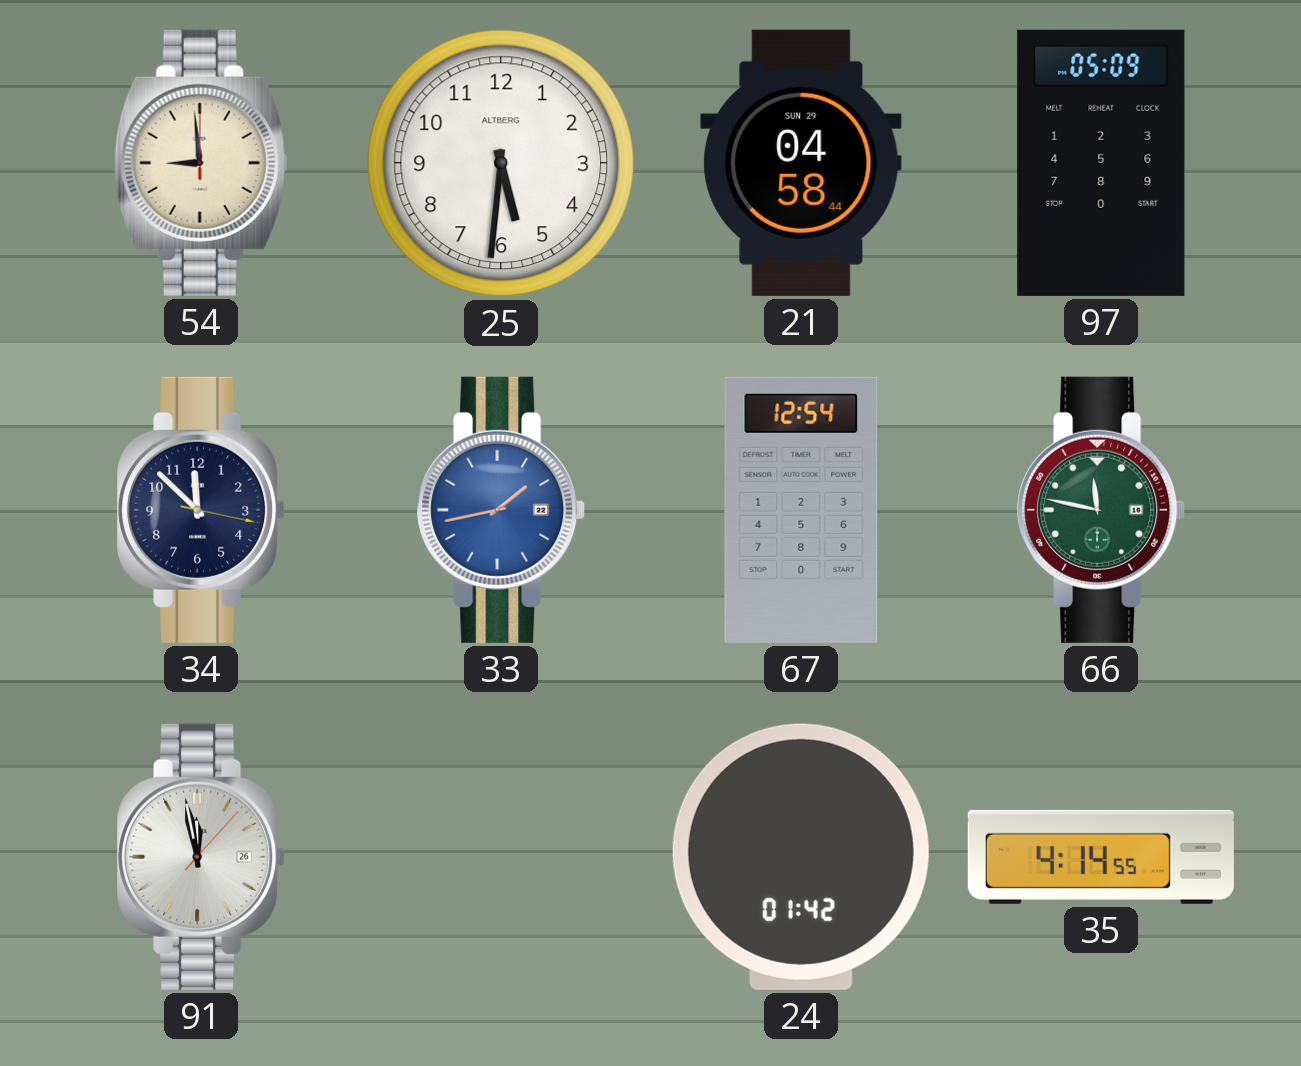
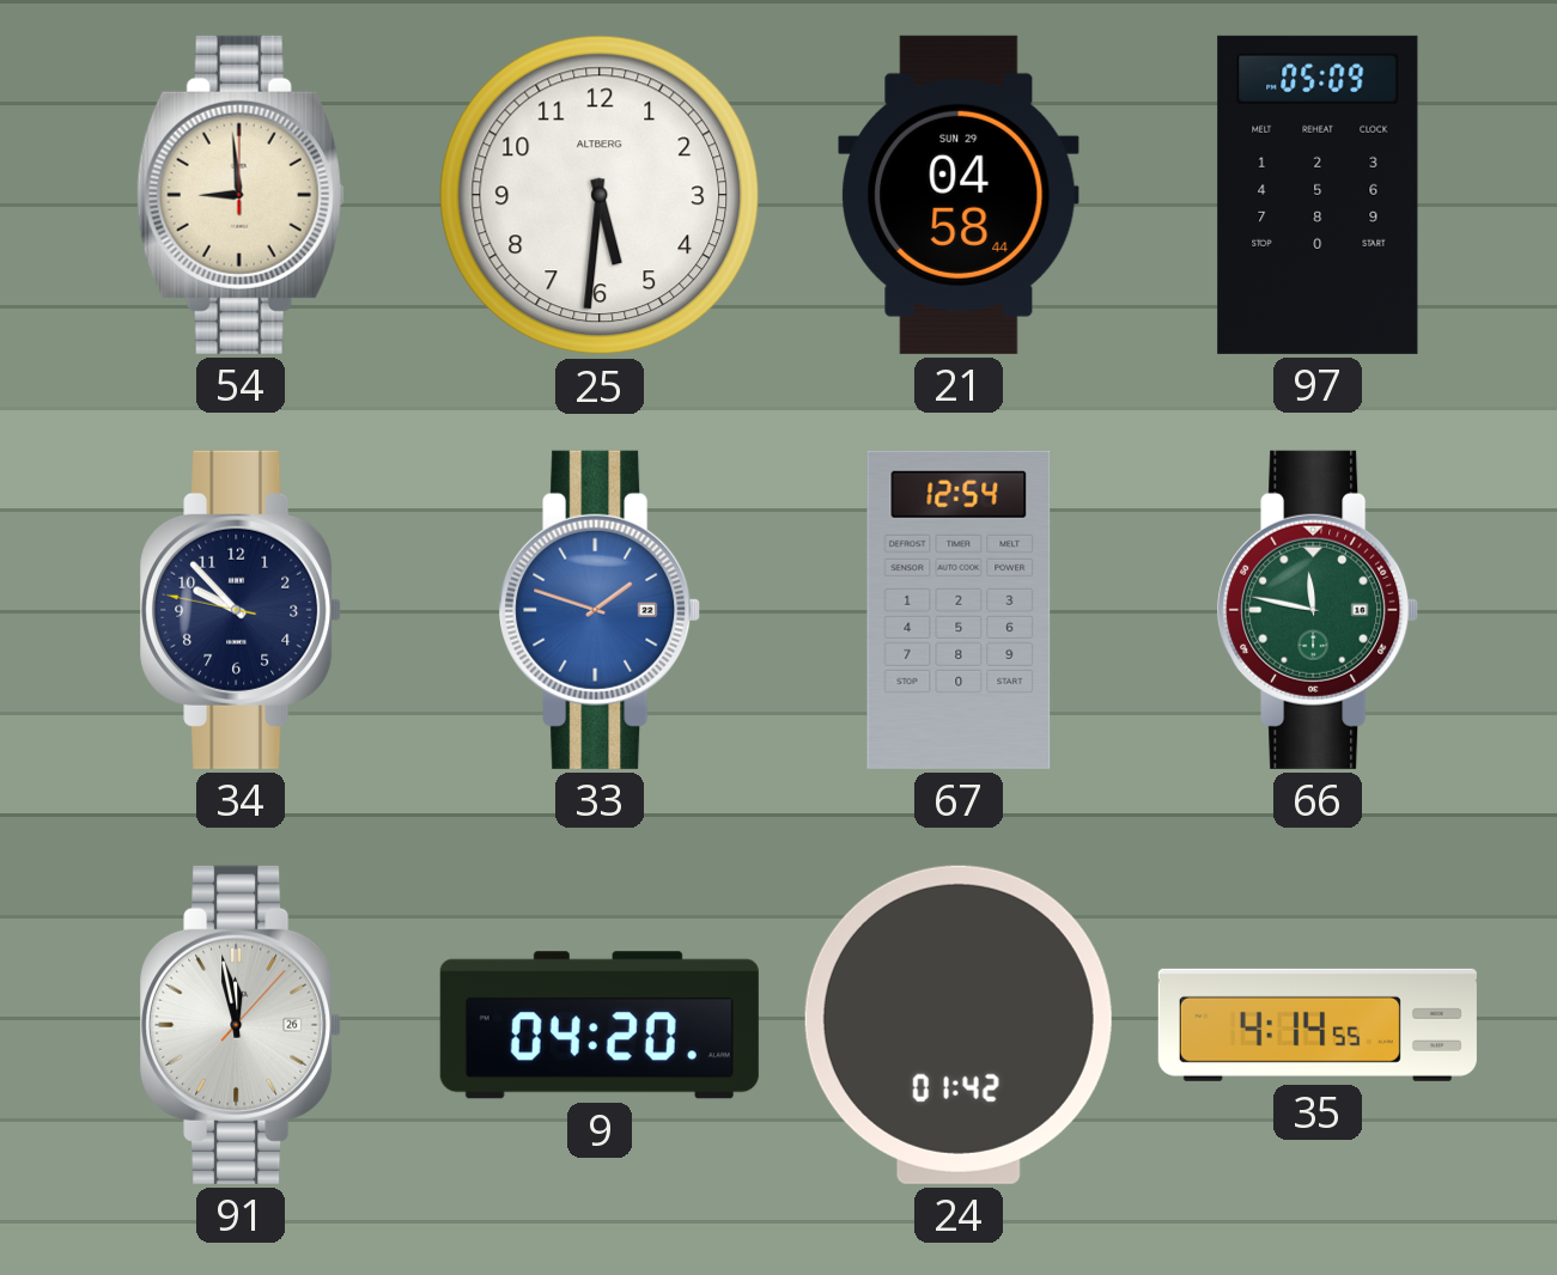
34: 11:52 -> 9:52
33: 1:43 -> 1:48
9: none -> 04:20
